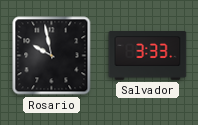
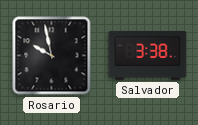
Salvador: 3:33 -> 3:38
